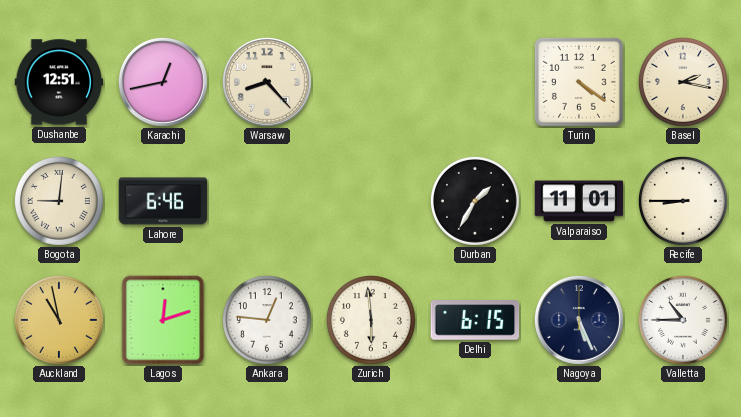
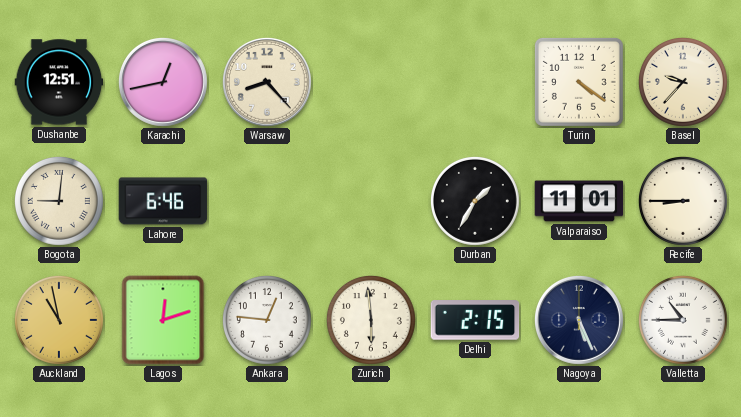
Basel: 2:17 -> 9:37
Delhi: 6:15 -> 2:15
